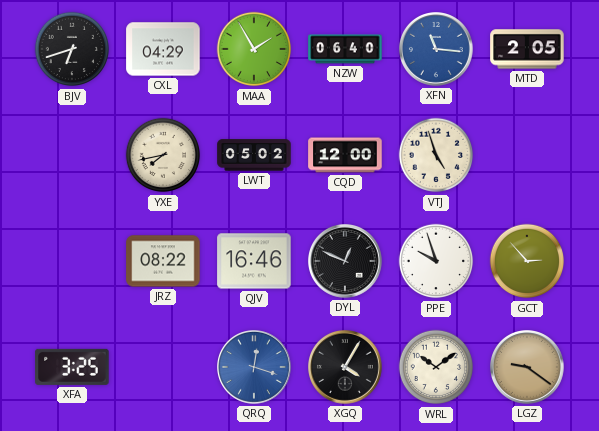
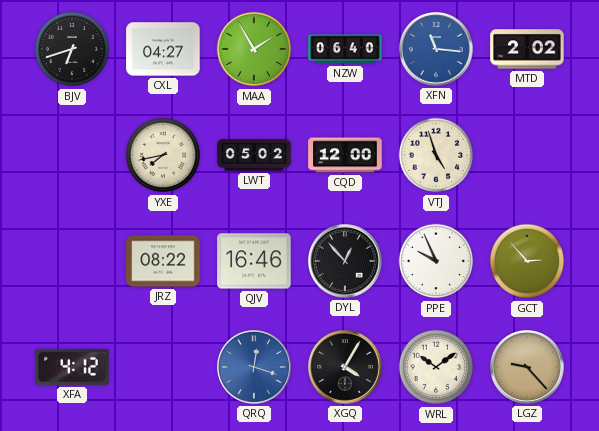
CXL: 04:29 -> 04:27
MTD: 2:05 -> 2:02
DYL: 12:49 -> 12:53
PPE: 9:57 -> 9:56
XFA: 3:25 -> 4:12
LGZ: 9:21 -> 9:23
